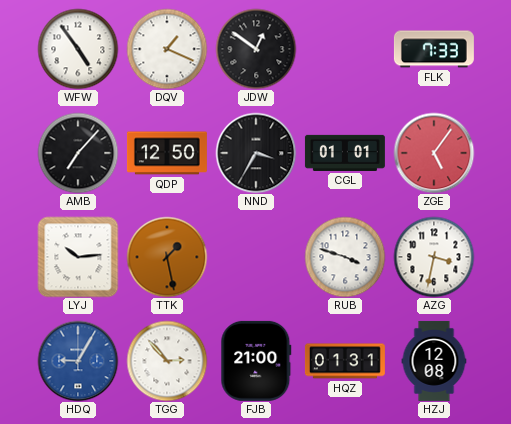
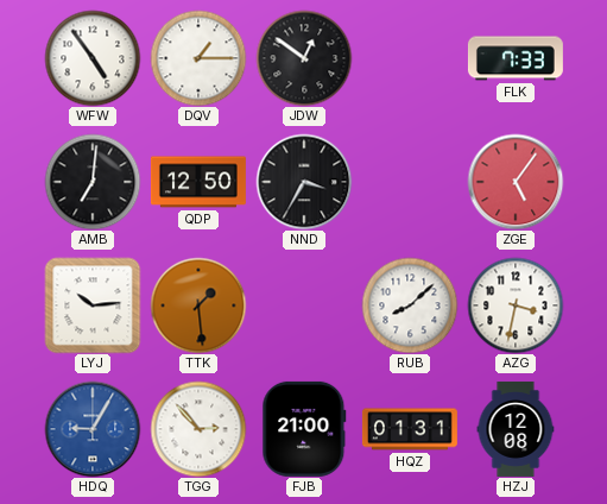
DQV: 1:19 -> 1:15
AMB: 7:07 -> 7:01
CGL: 01:01 -> none
TTK: 1:28 -> 1:29
RUB: 3:48 -> 8:08
